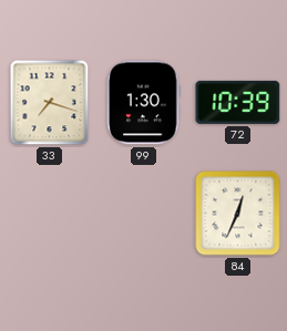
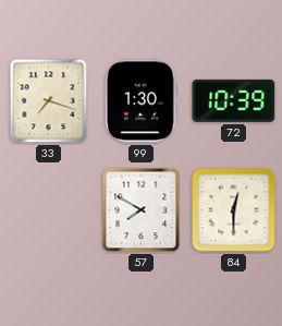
57: none -> 7:50
84: 12:34 -> 12:30
